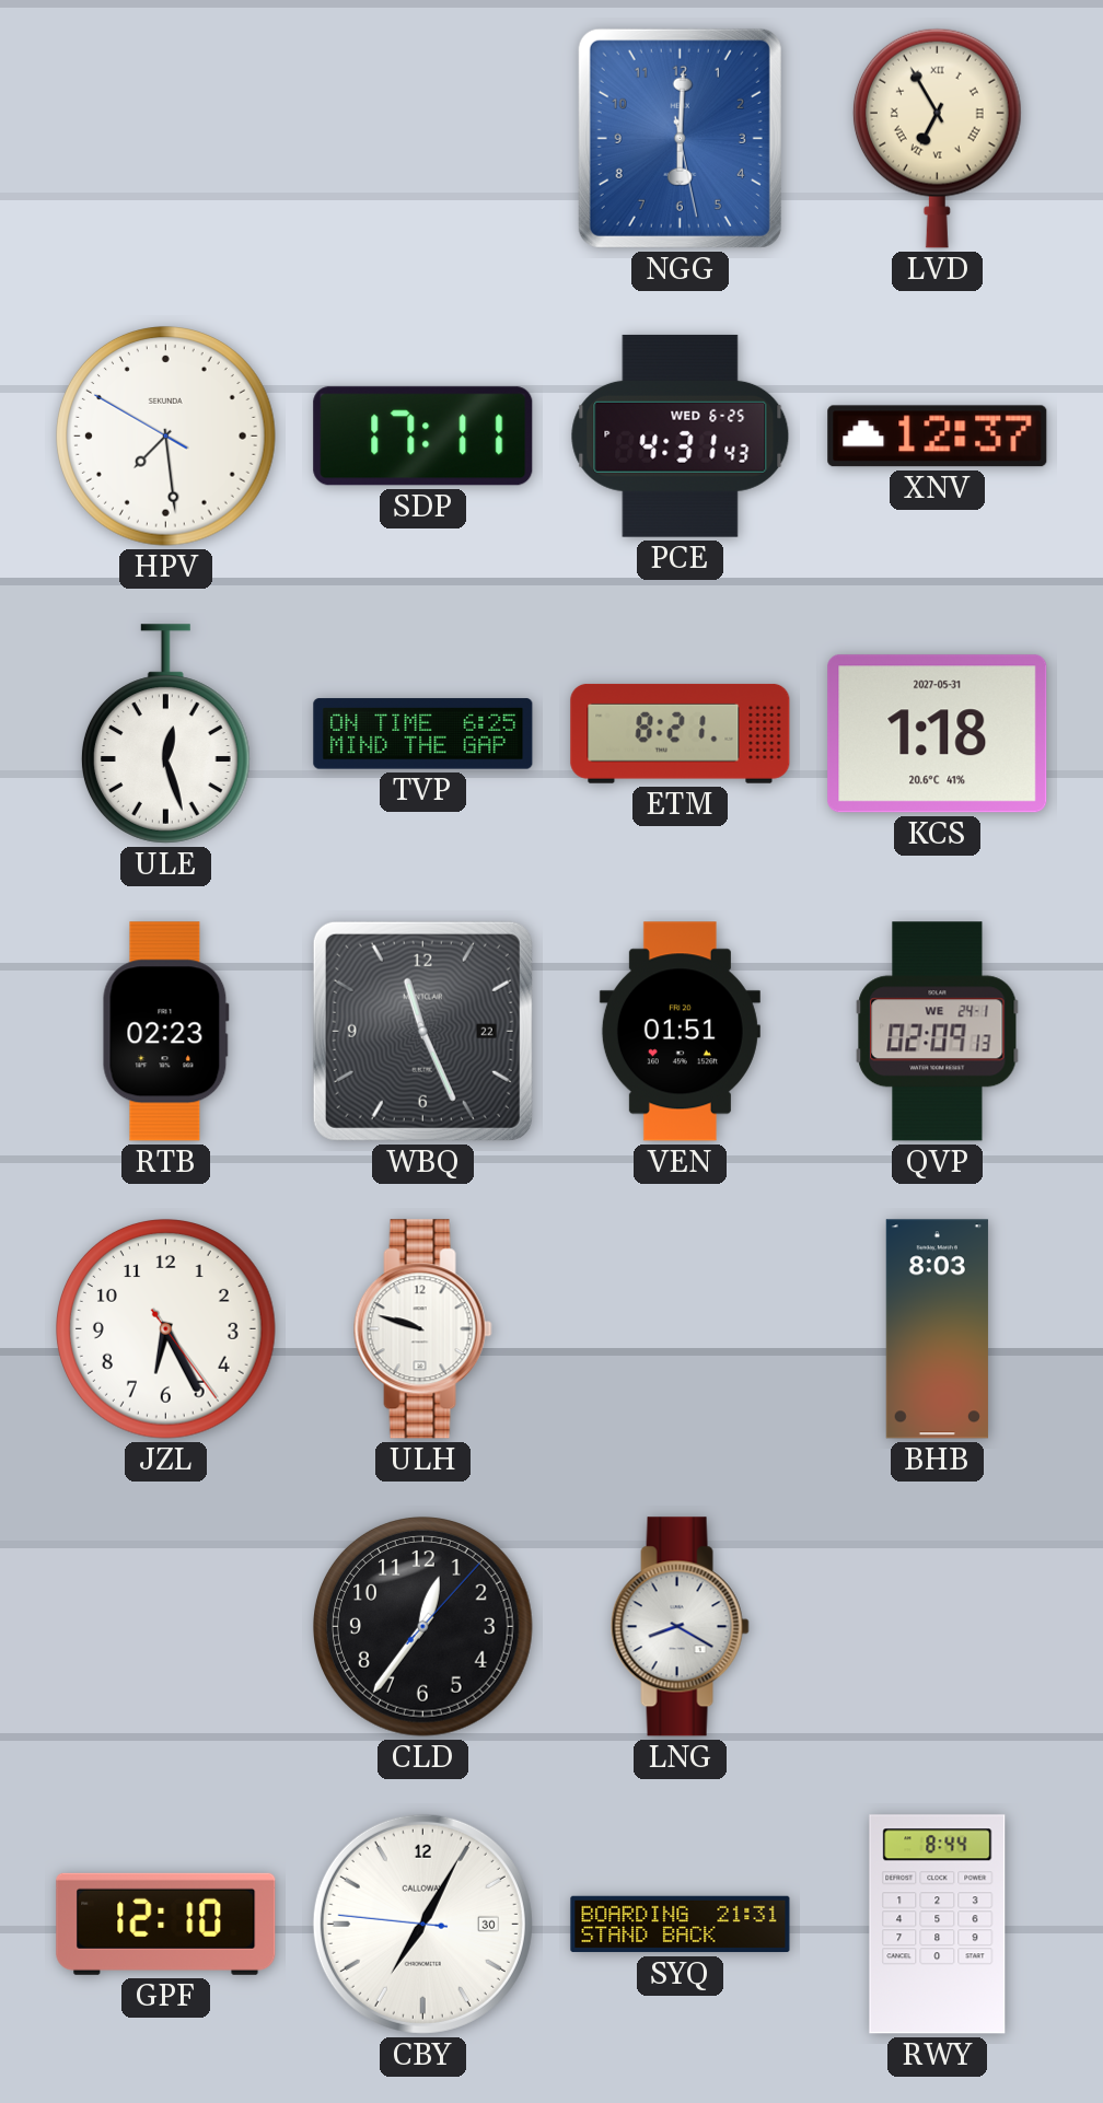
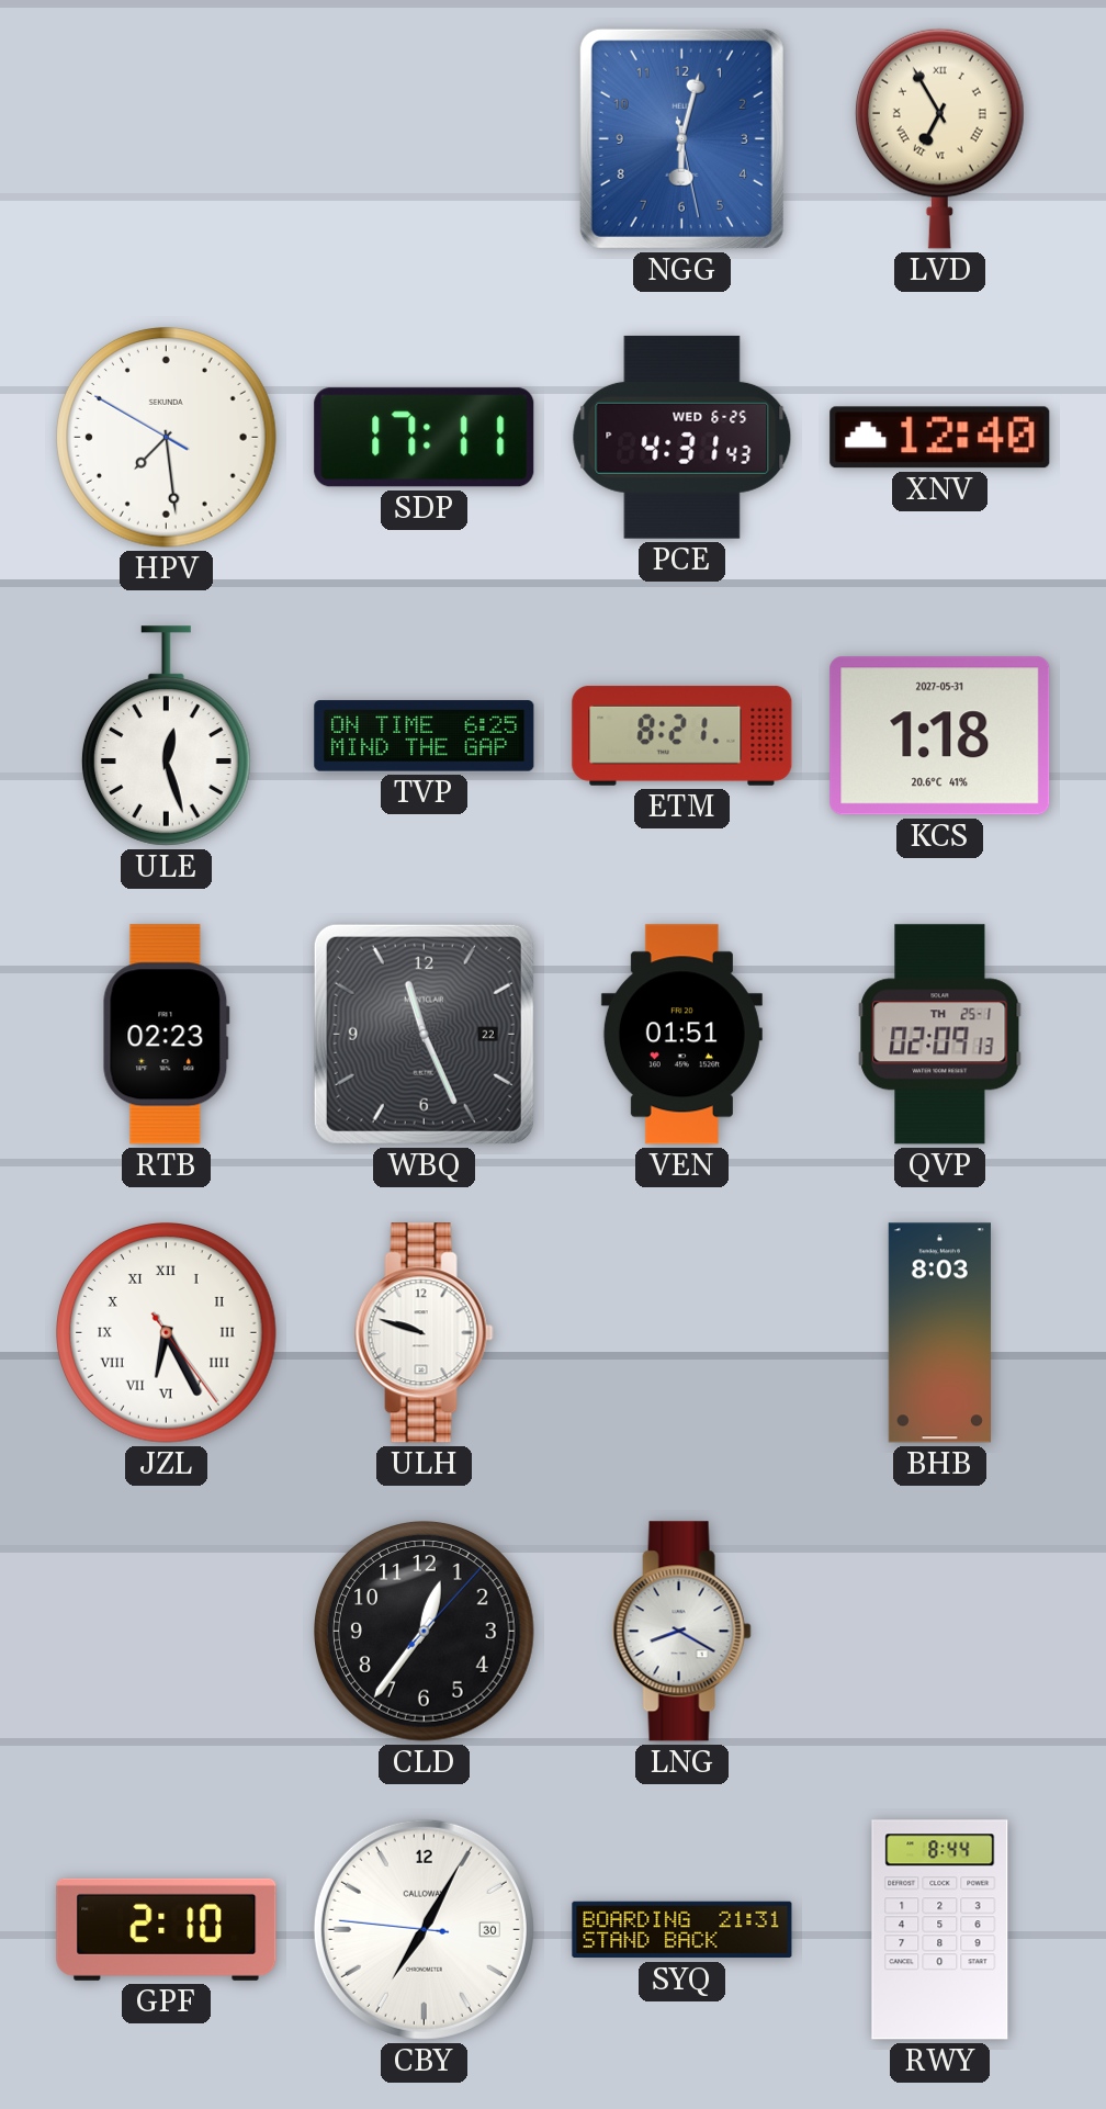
NGG: 6:00 -> 6:02
XNV: 12:37 -> 12:40
QVP date: WE 24-1 -> TH 25-1
JZL numerals: Arabic -> Roman
GPF: 12:10 -> 2:10
